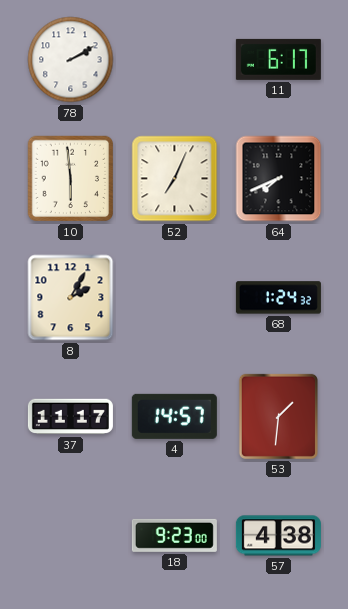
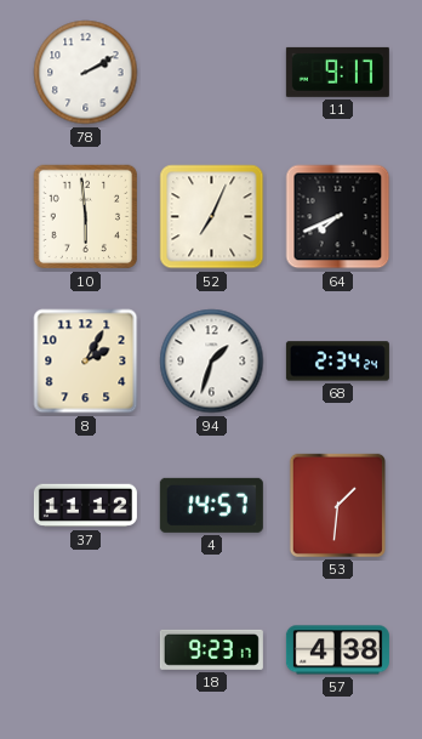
11: 6:17 -> 9:17
94: none -> 1:33
68: 1:24 -> 2:34
37: 11:17 -> 11:12
18: 9:23:00 -> 9:23:17
